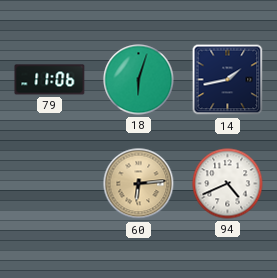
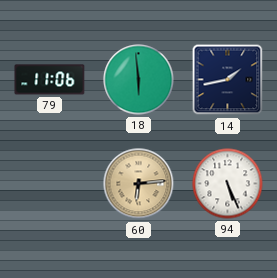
18: 6:03 -> 5:59
94: 4:41 -> 5:26
